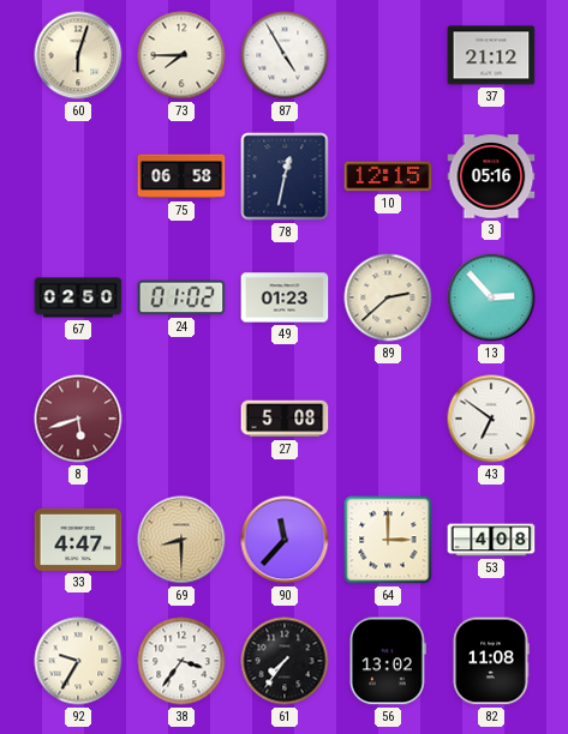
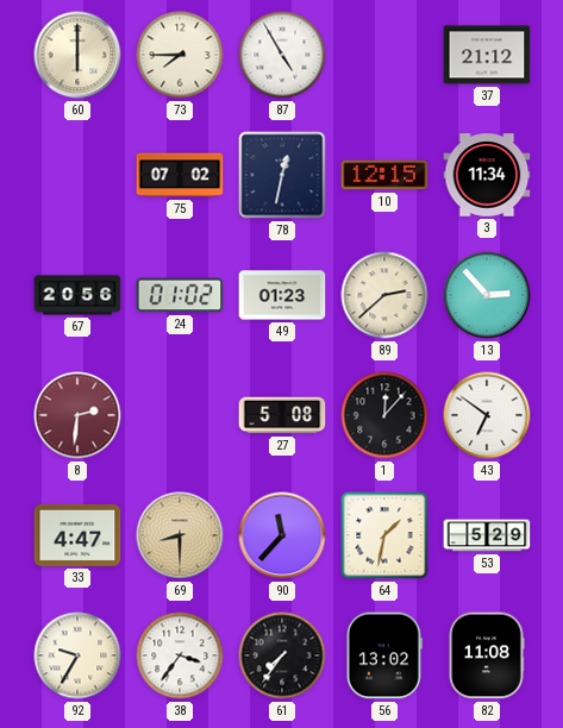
60: 6:03 -> 6:00
75: 06:58 -> 07:02
3: 05:16 -> 11:34
67: 02:50 -> 20:56
8: 5:42 -> 2:31
1: none -> 12:07
64: 3:00 -> 1:32
53: 4:08 -> 5:29
